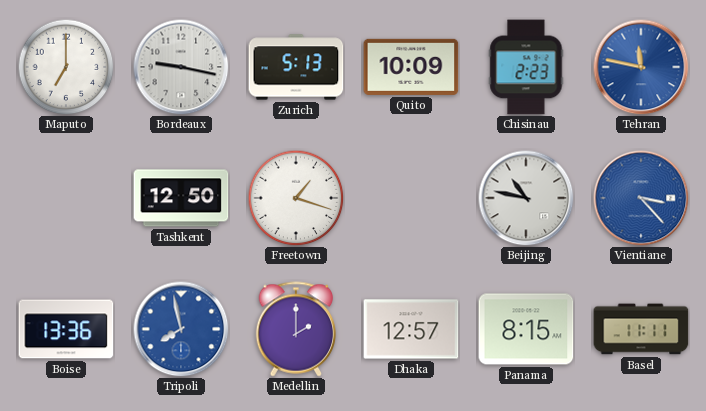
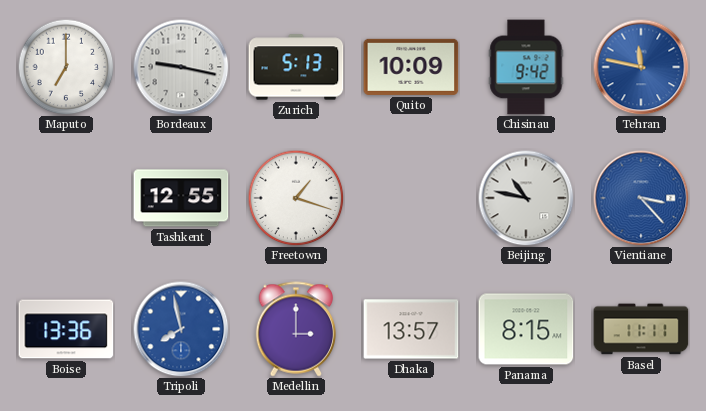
Chisinau: 2:23 -> 9:42
Tashkent: 12:50 -> 12:55
Medellin: 2:00 -> 3:00
Dhaka: 12:57 -> 13:57
